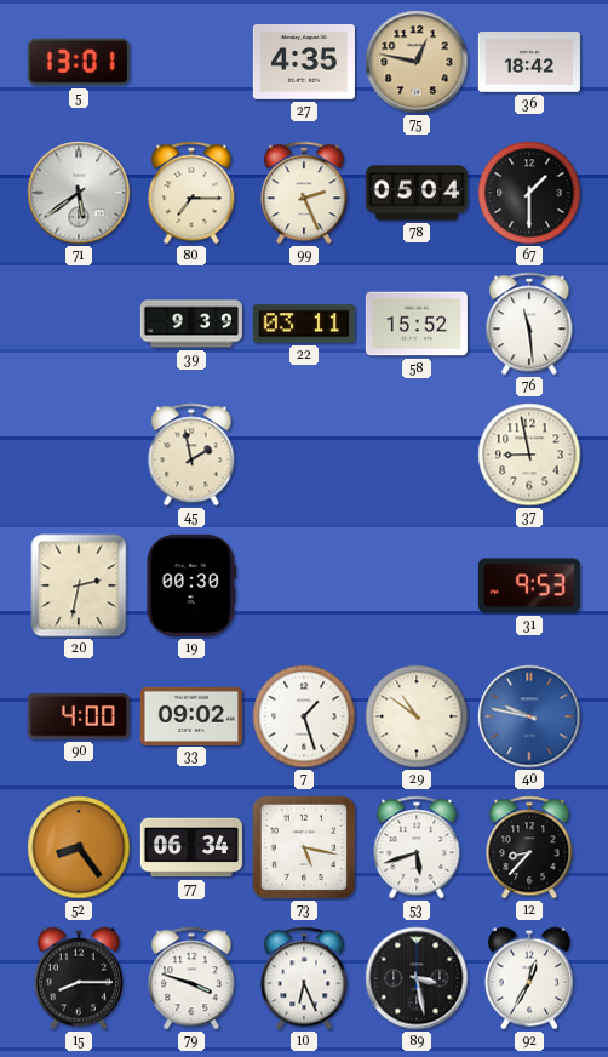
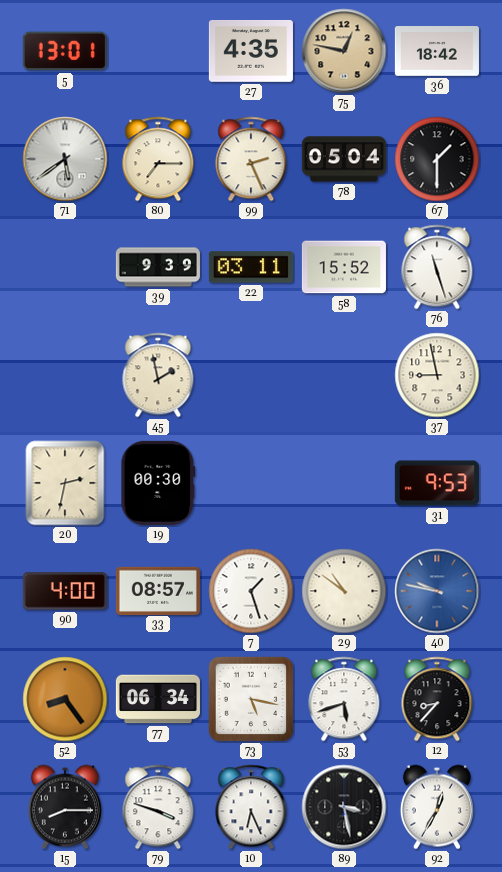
76: 11:29 -> 11:27
33: 09:02 -> 08:57
